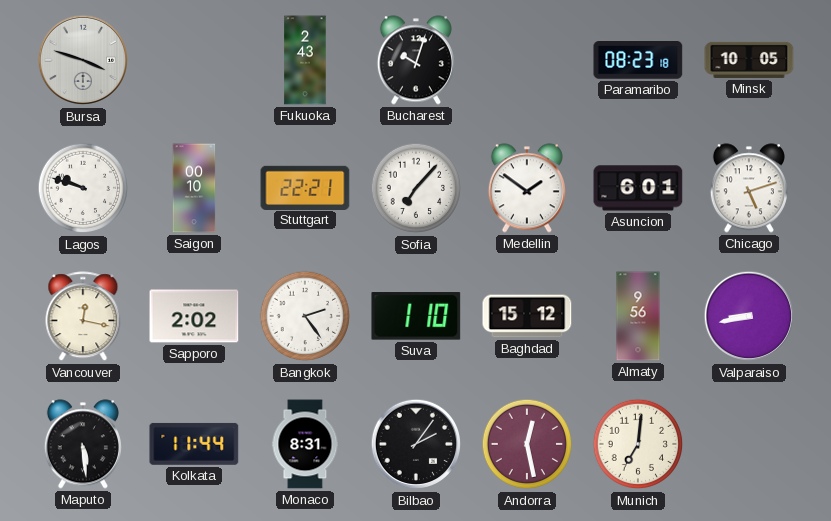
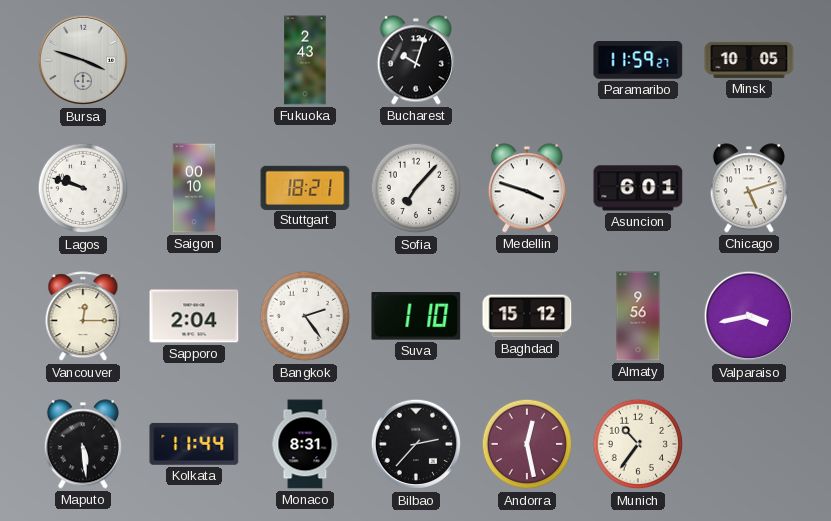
Paramaribo: 08:23 -> 11:59
Stuttgart: 22:21 -> 18:21
Medellin: 1:51 -> 3:48
Vancouver: 12:17 -> 12:15
Sapporo: 2:02 -> 2:04
Valparaiso: 8:43 -> 3:43
Bilbao: 2:06 -> 2:37
Munich: 7:01 -> 10:36
